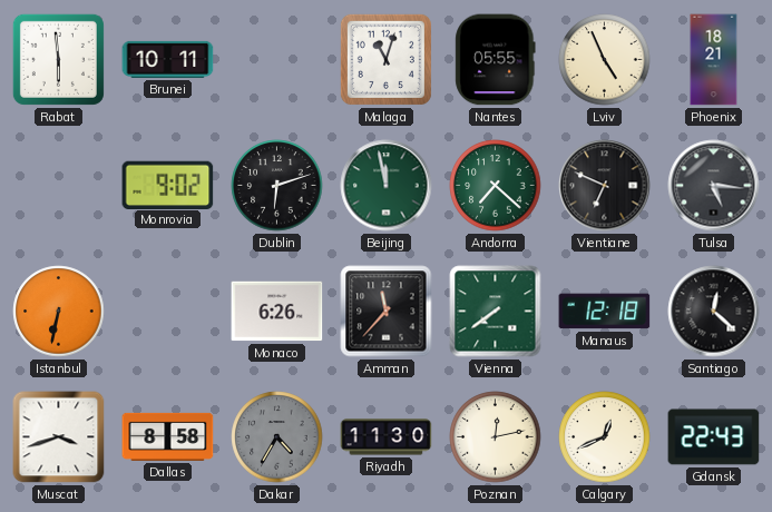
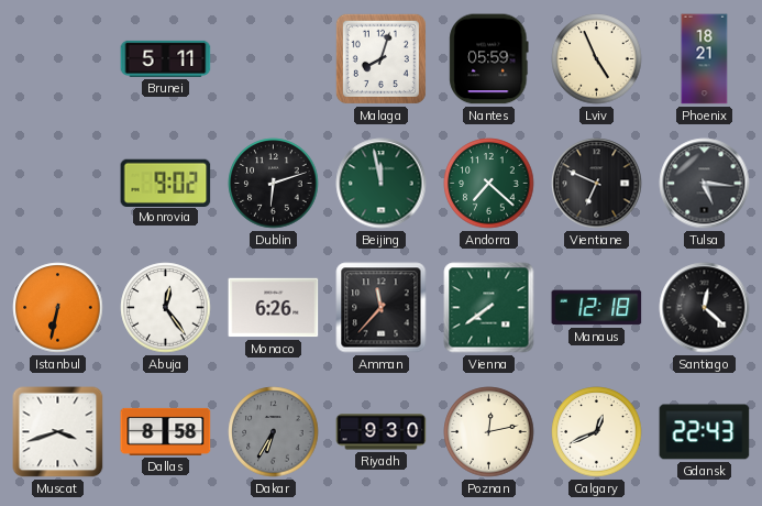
Rabat: 5:59 -> none
Brunei: 10:11 -> 5:11
Malaga: 11:03 -> 8:03
Nantes: 05:55 -> 05:59
Abuja: none -> 12:24
Dakar: 4:35 -> 6:35
Riyadh: 11:30 -> 9:30
